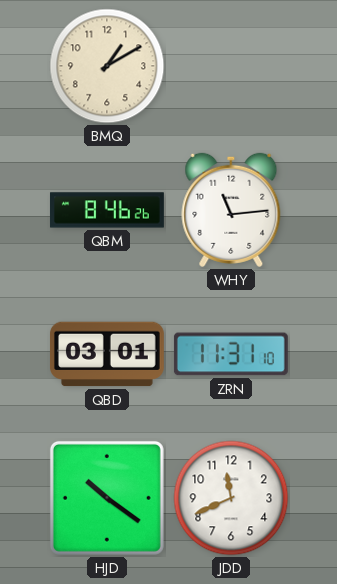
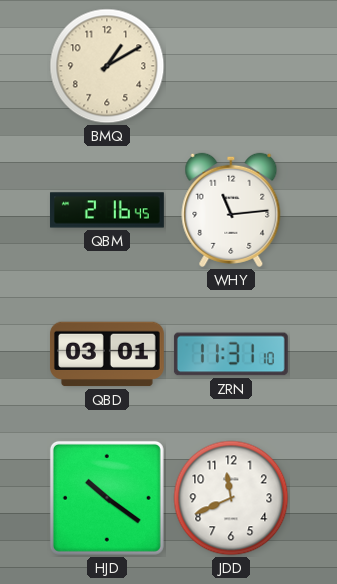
QBM: 8:46 -> 2:16
